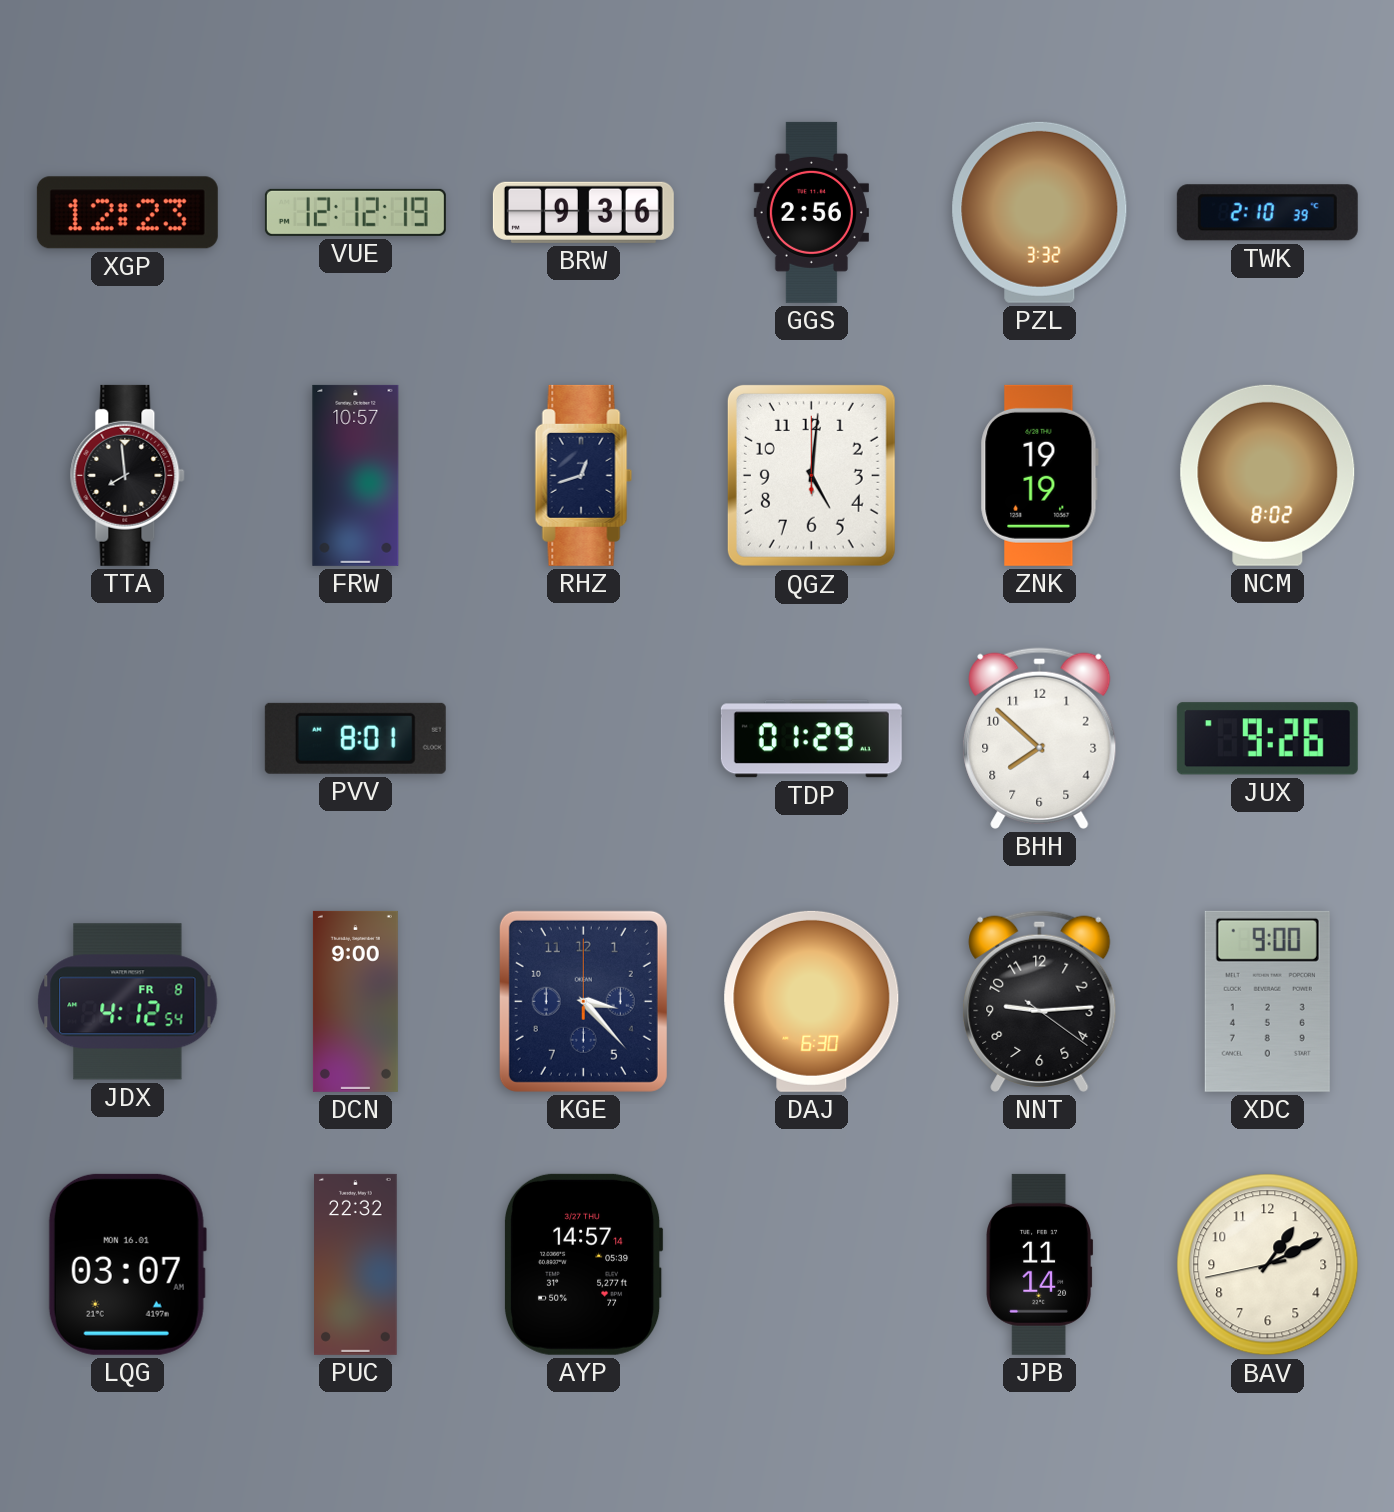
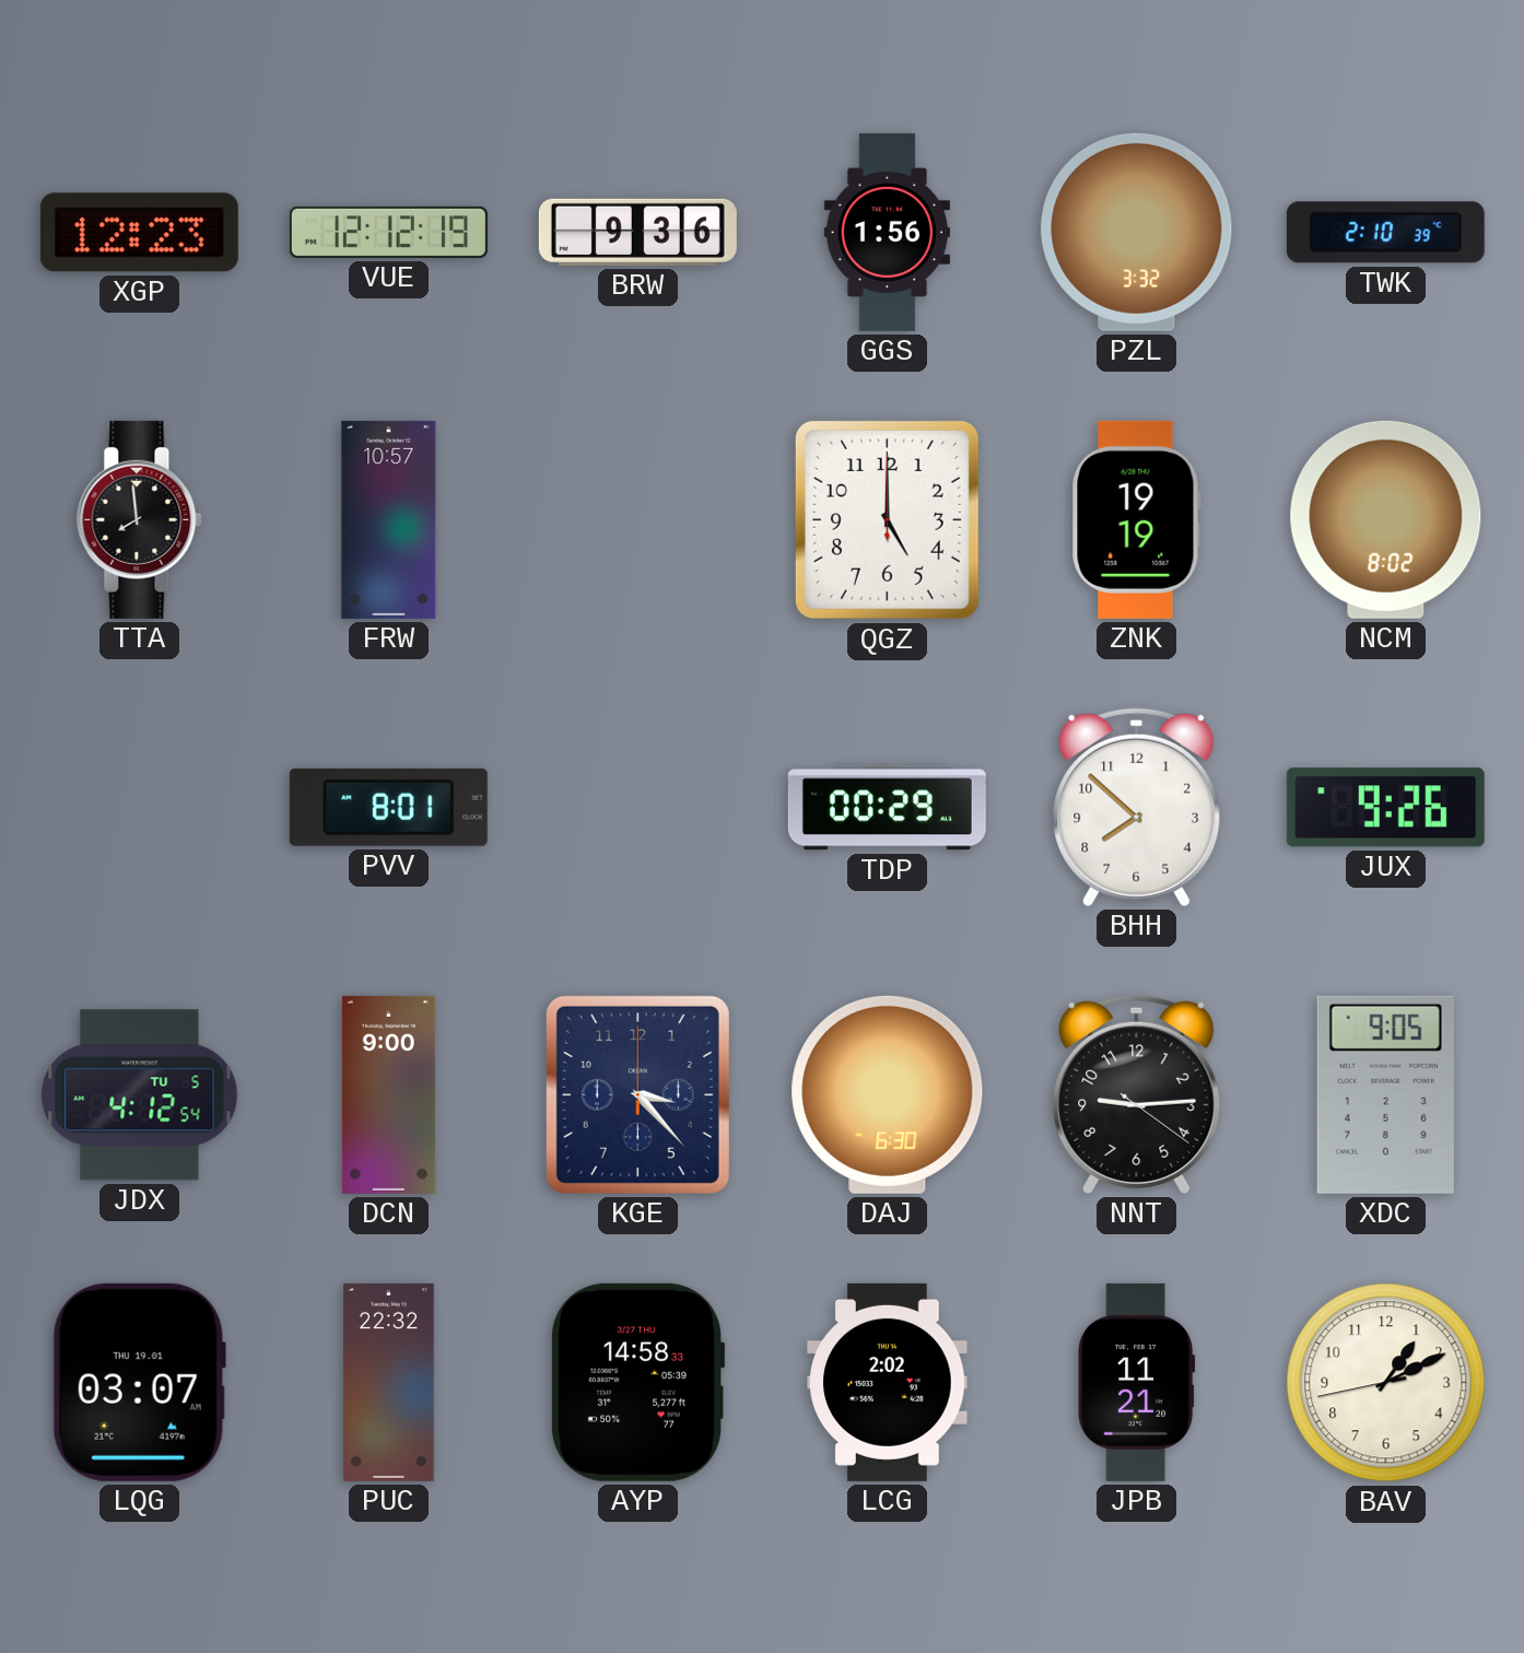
GGS: 2:56 -> 1:56
RHZ: 12:42 -> none
QGZ: 5:01 -> 5:00
TDP: 01:29 -> 00:29
JDX date: FR 8 -> TU 5
XDC: 9:00 -> 9:05
LQG date: MON 16.01 -> THU 19.01
AYP: 14:57 -> 14:58
LCG: none -> 2:02
JPB: 11:14 -> 11:21
